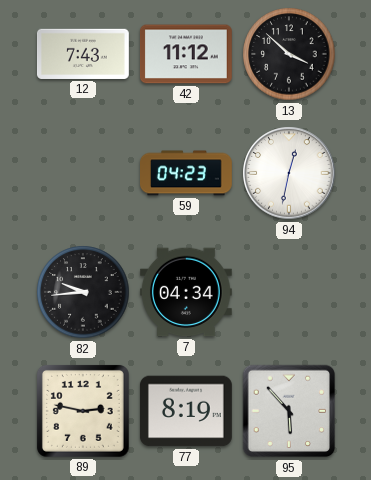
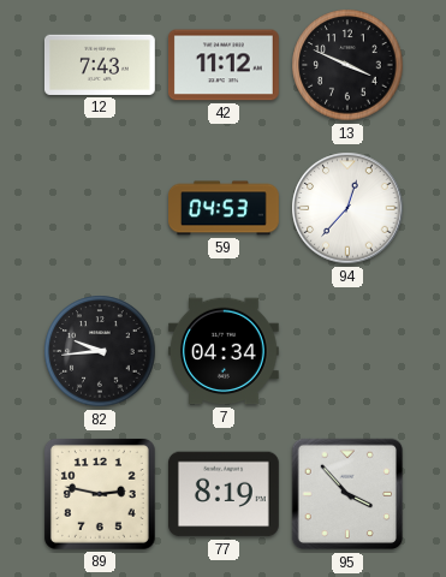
13: 3:52 -> 3:49
59: 04:23 -> 04:53
94: 12:32 -> 12:37
95: 5:53 -> 3:53
